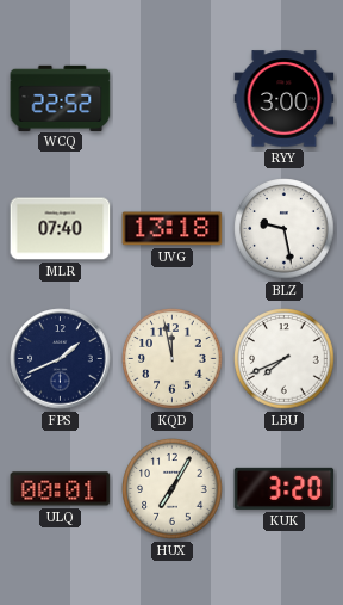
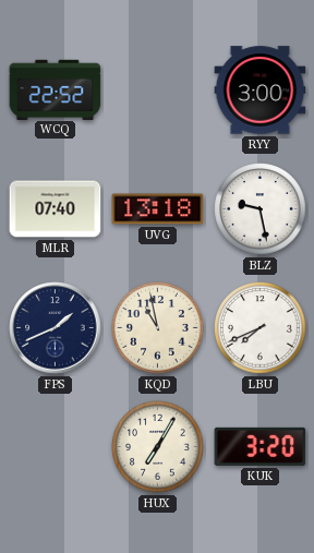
KQD: 11:58 -> 10:58
ULQ: 00:01 -> none
